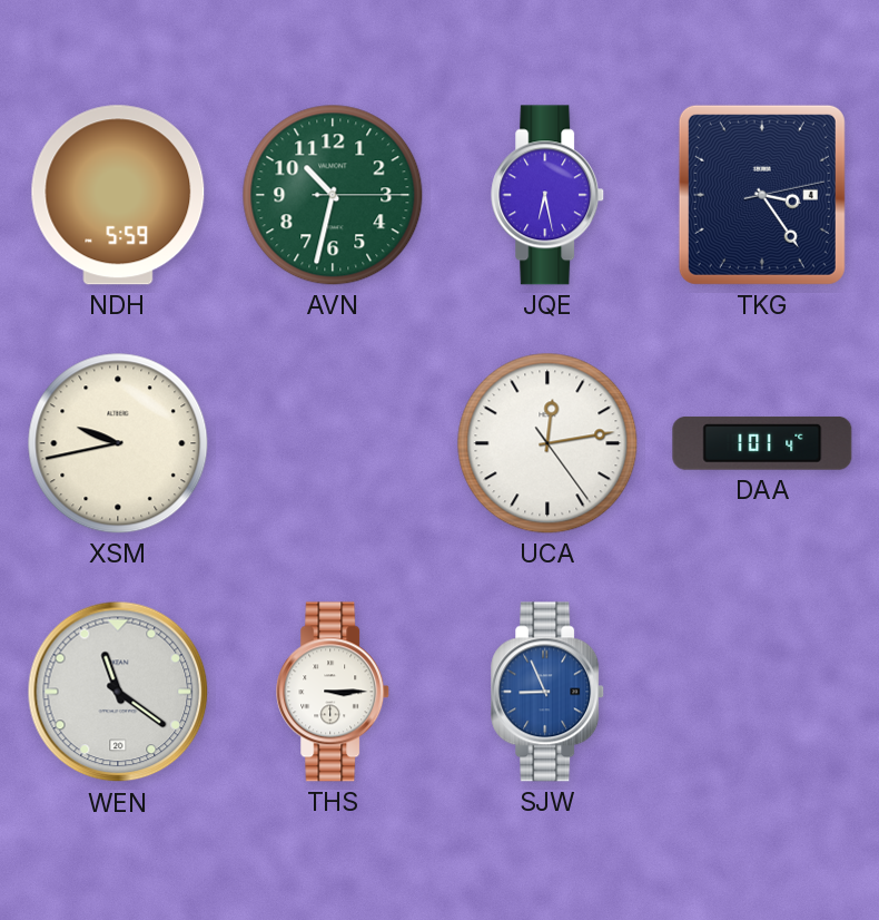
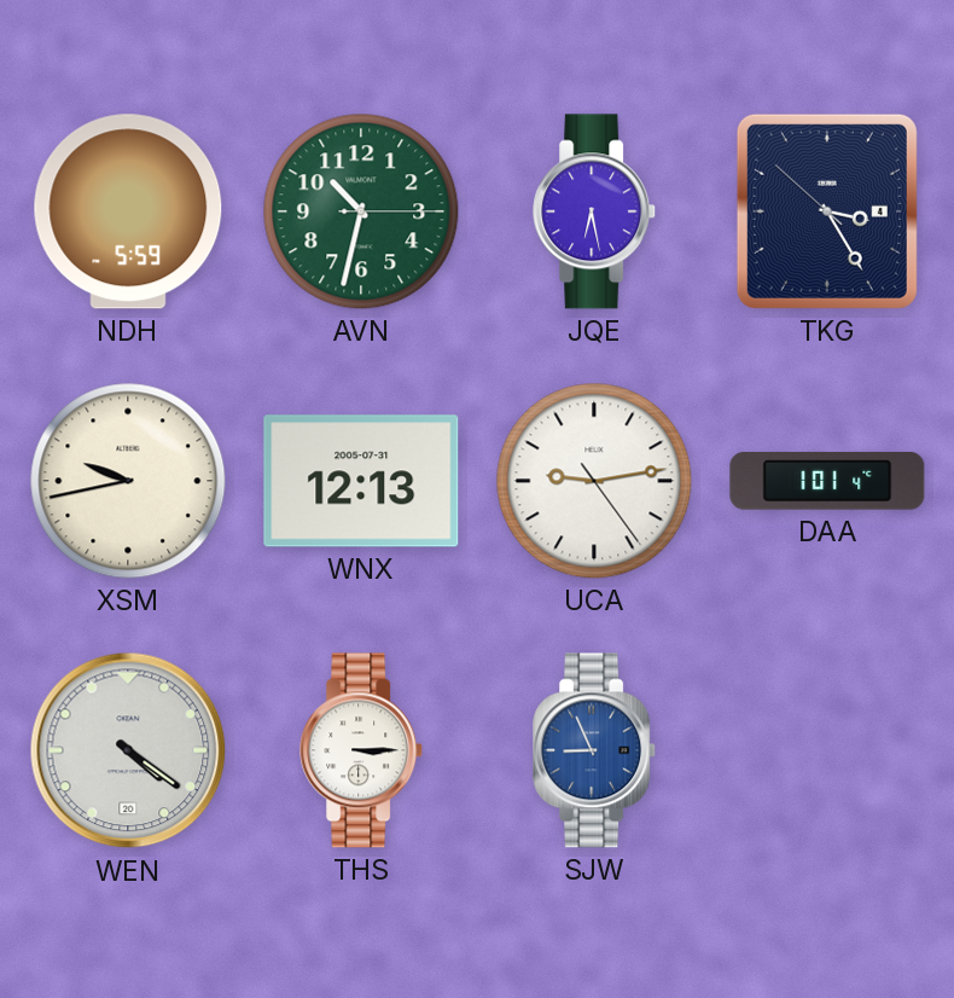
TKG: 3:24:13 -> 3:24:52
WNX: none -> 12:13
UCA: 12:13 -> 9:13
WEN: 11:21 -> 4:21
